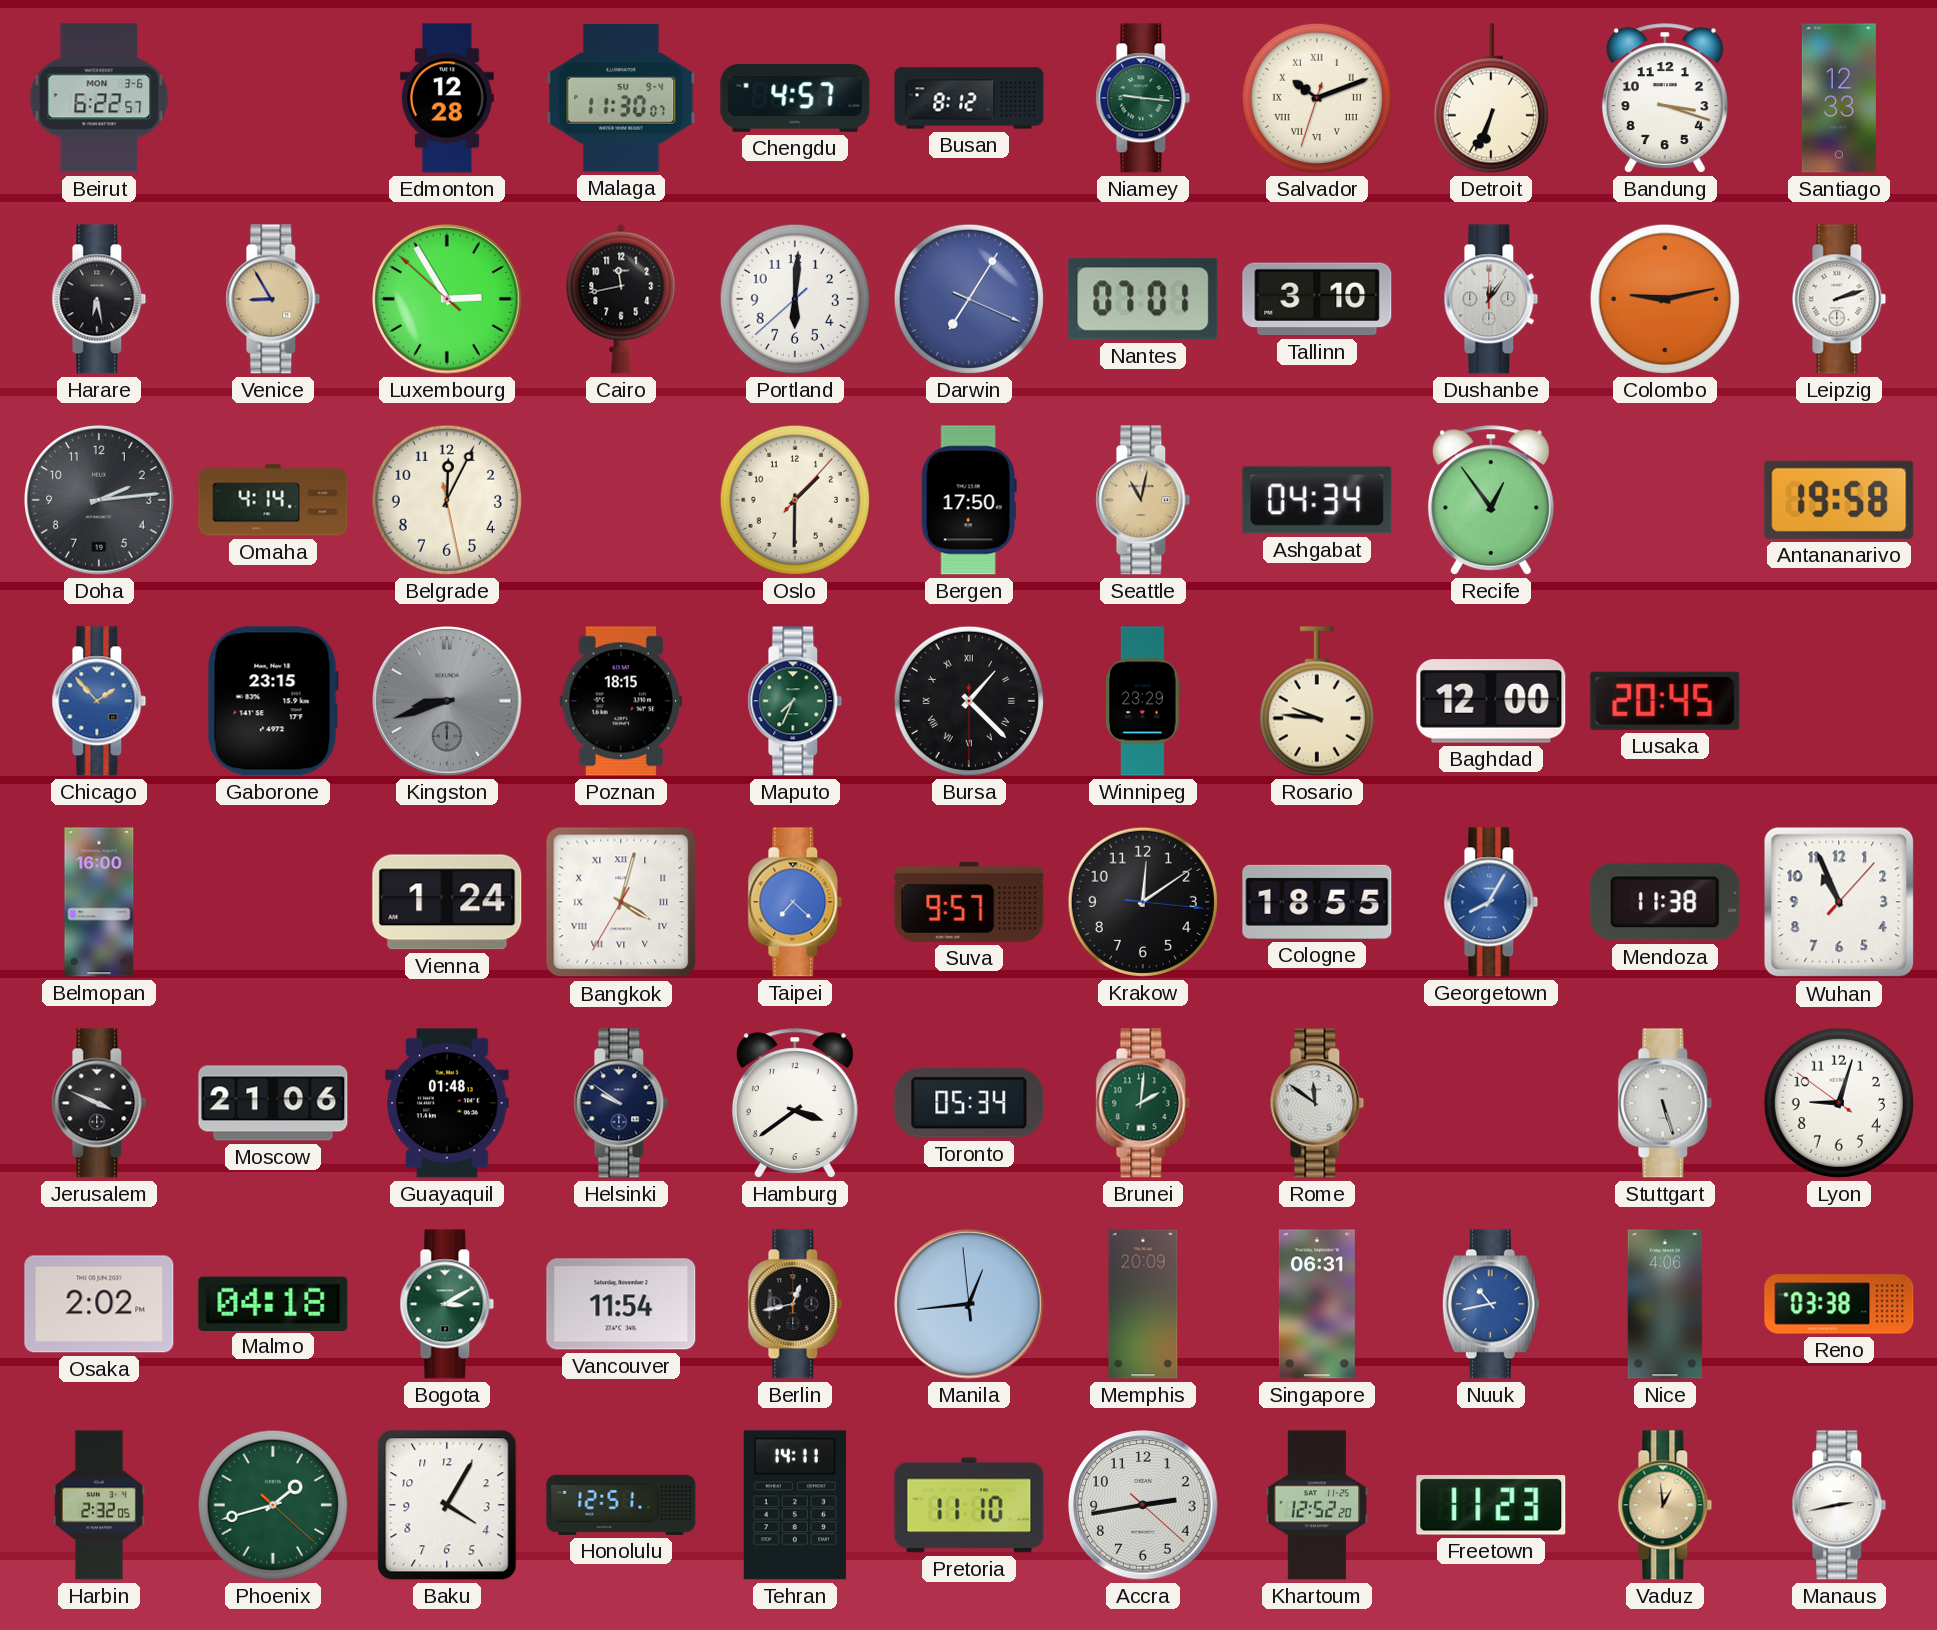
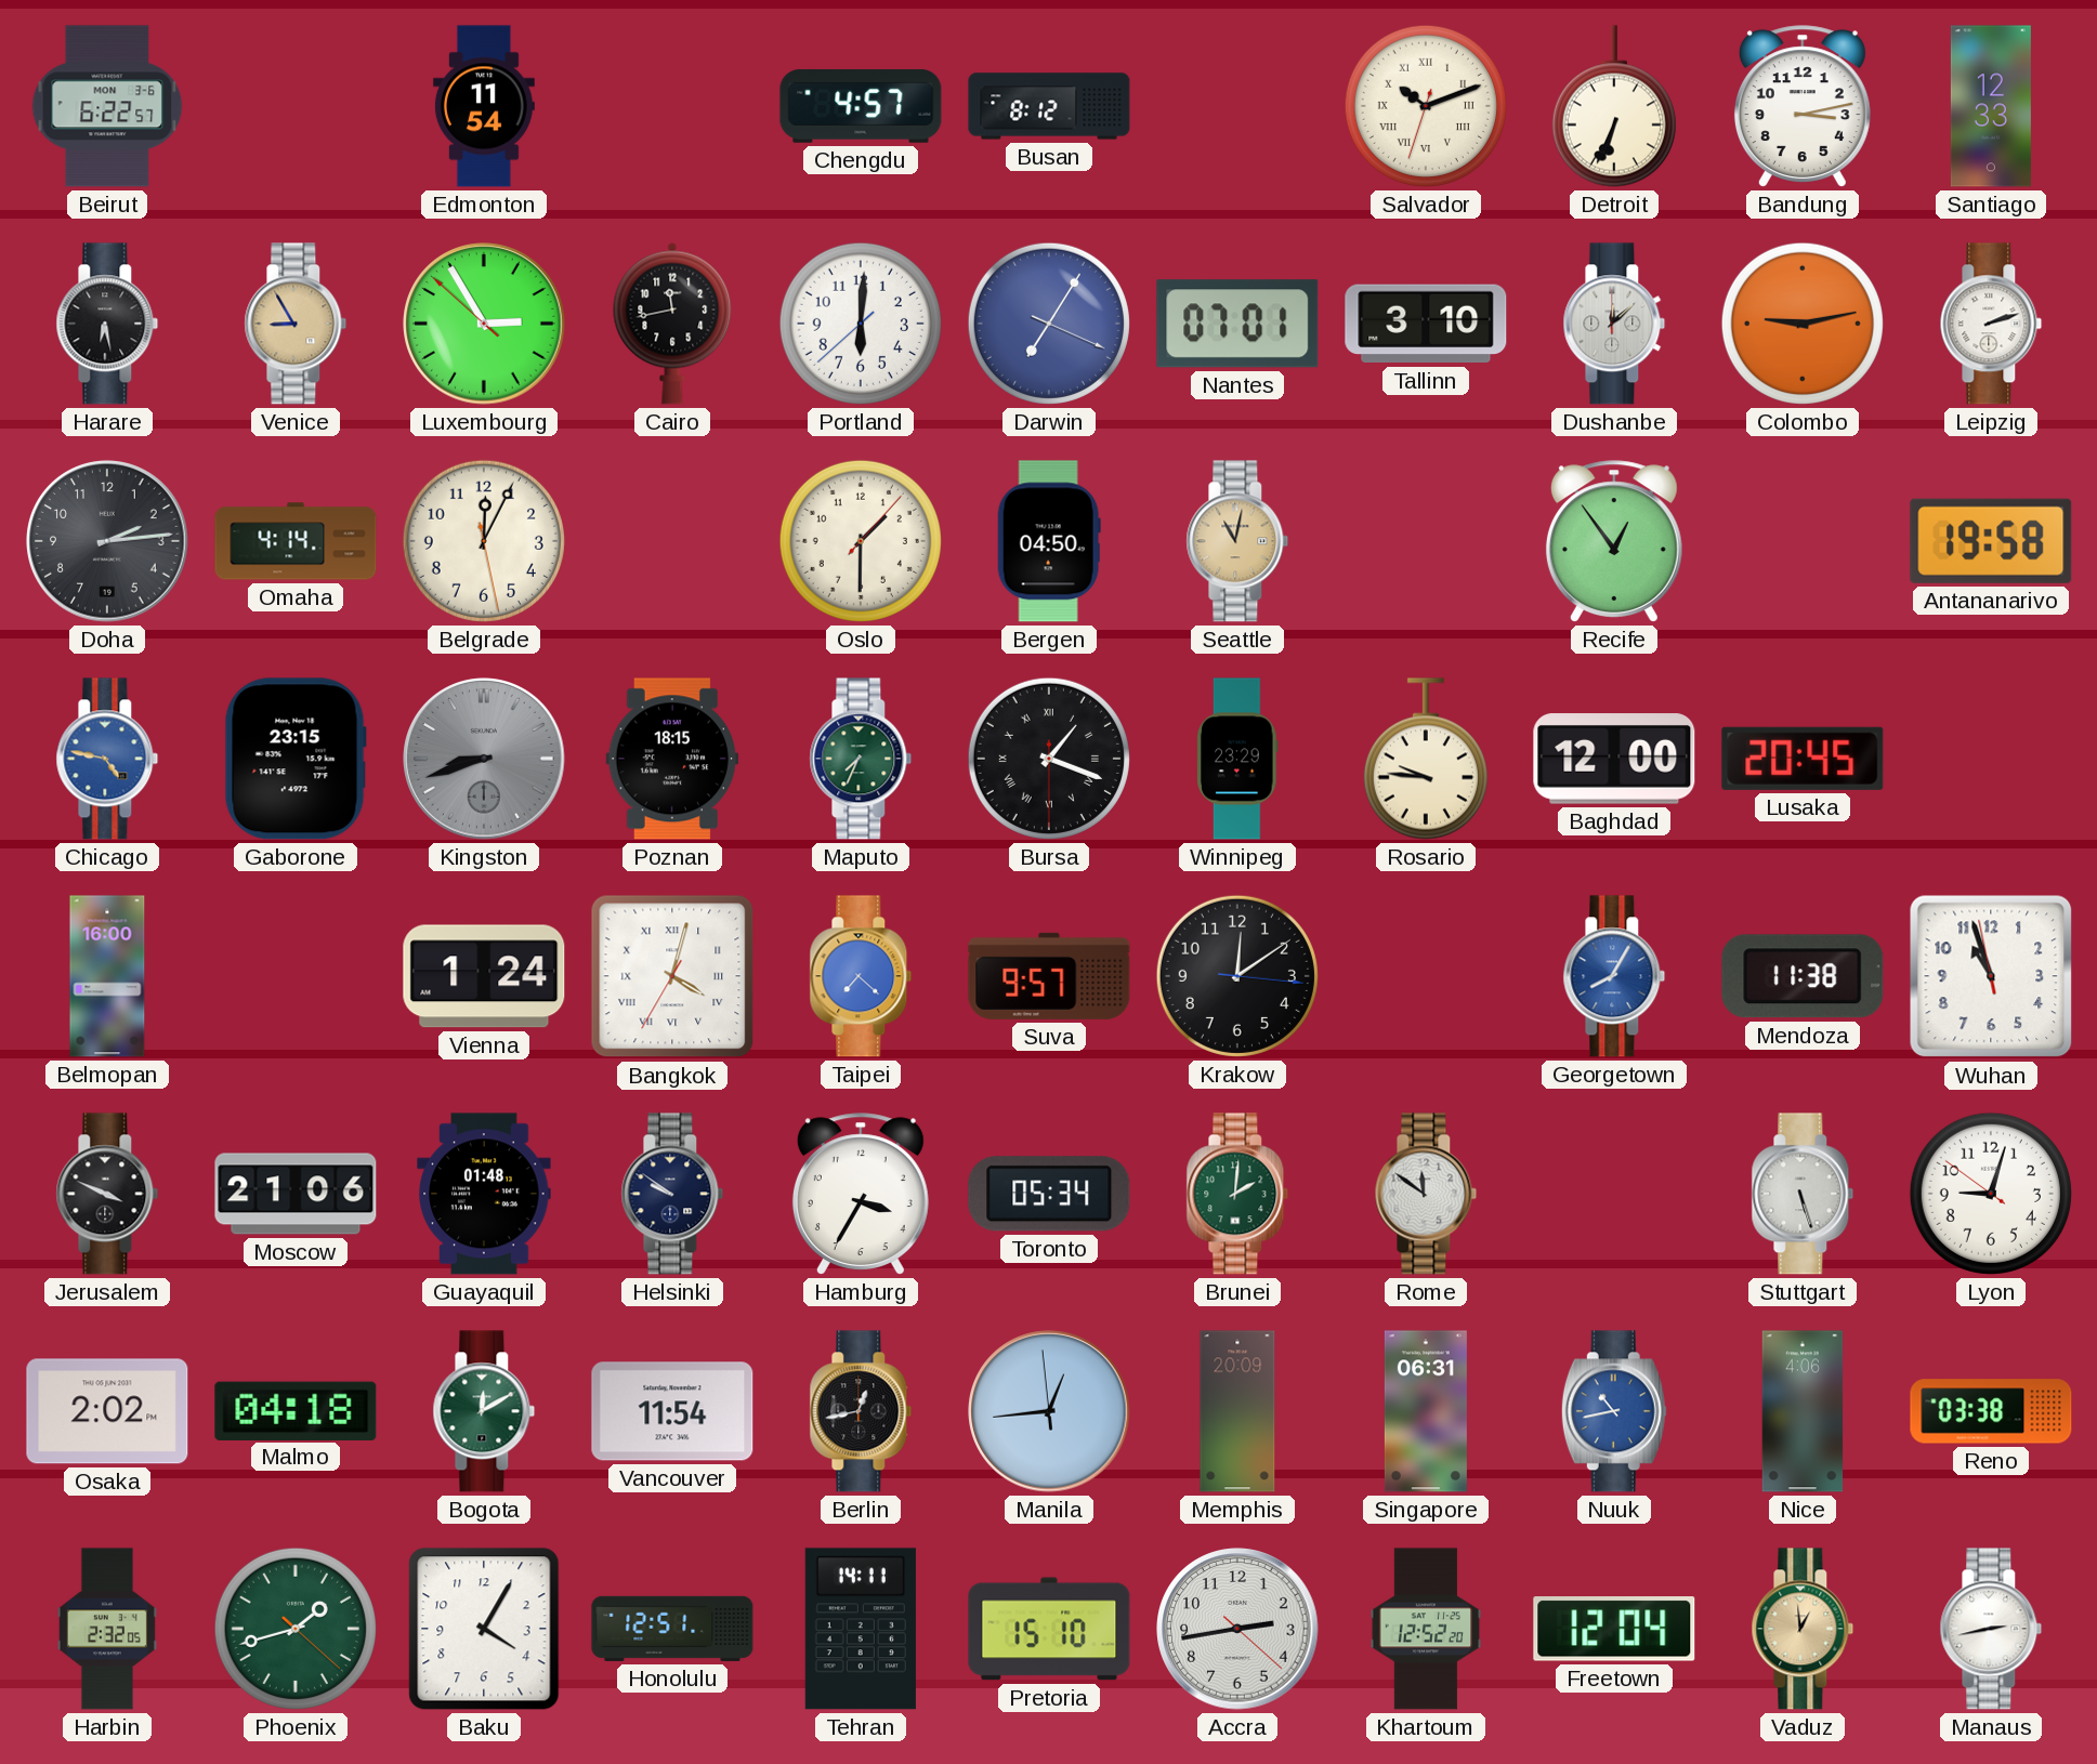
Edmonton: 12:28 -> 11:54
Malaga: 11:30 -> none
Niamey: 9:16 -> none
Bandung: 3:18 -> 3:13
Dushanbe: 12:06 -> 12:08
Bergen: 17:50 -> 04:50
Ashgabat: 04:34 -> none
Chicago: 1:53 -> 4:47
Bursa: 1:22 -> 1:18
Cologne: 18:55 -> none
Wuhan: 10:56:07 -> 10:56:58
Hamburg: 3:39 -> 3:35
Bogota: 3:10 -> 12:10
Pretoria: 11:10 -> 15:10
Freetown: 11:23 -> 12:04
